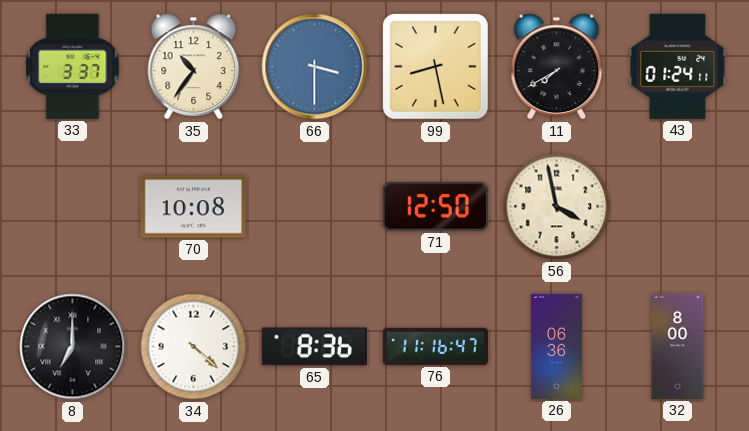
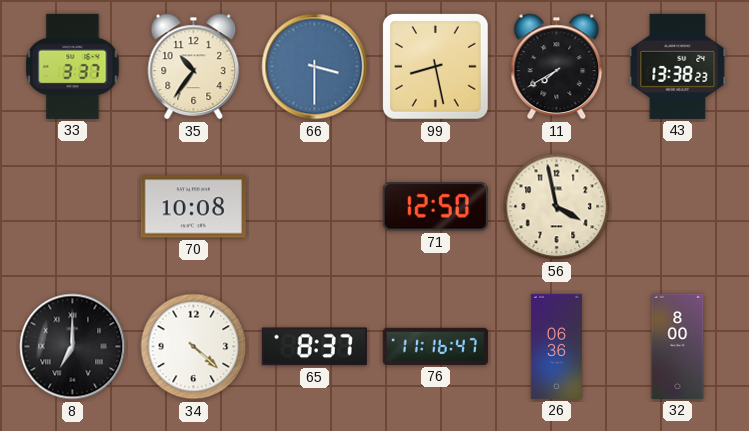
43: 01:24 -> 13:38
65: 8:36 -> 8:37
